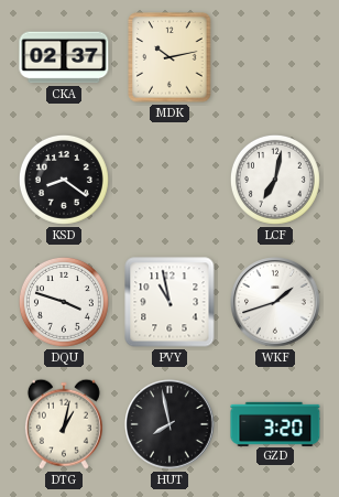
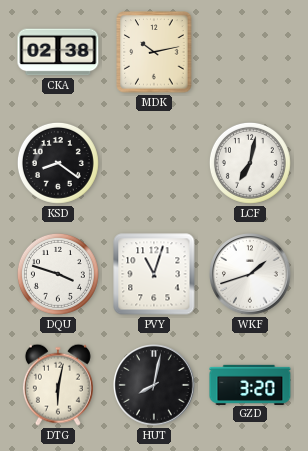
CKA: 02:37 -> 02:38
PVY: 10:58 -> 11:03
DTG: 1:02 -> 6:02
HUT: 7:58 -> 8:02
